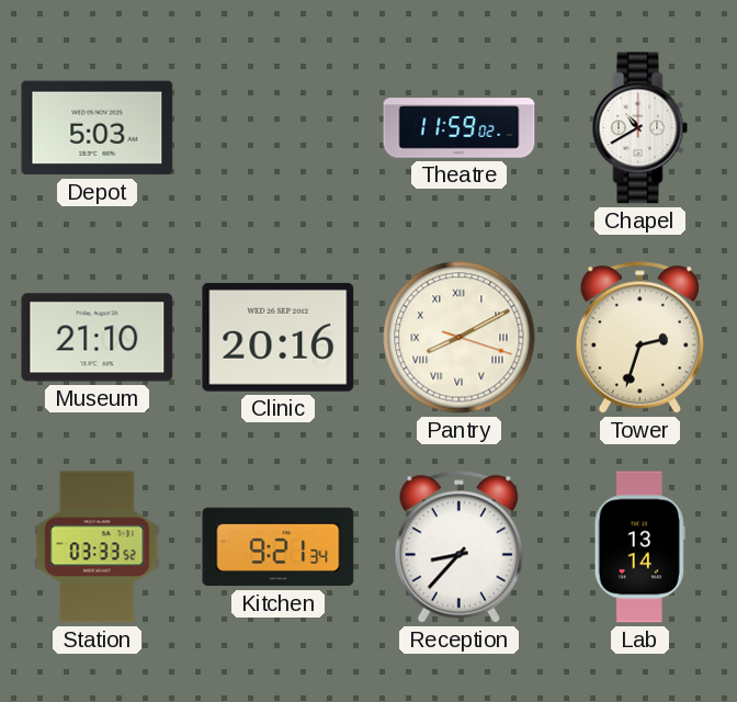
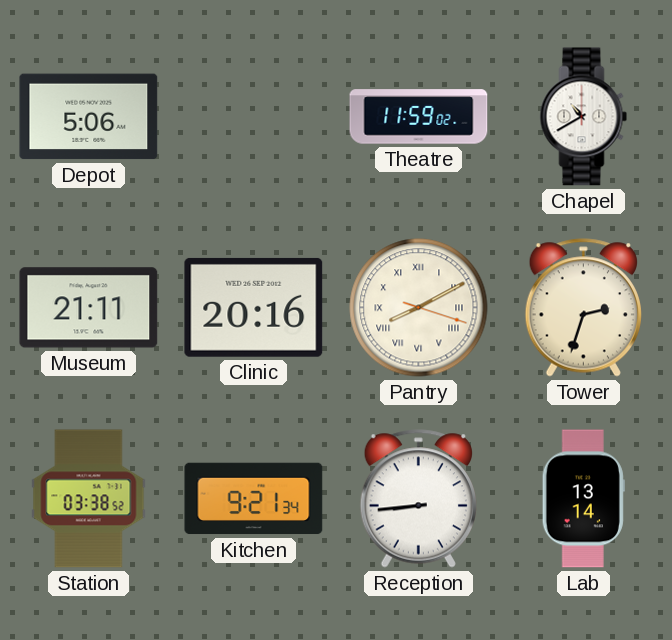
Depot: 5:03 -> 5:06
Museum: 21:10 -> 21:11
Station: 03:33 -> 03:38
Reception: 8:37 -> 8:44
